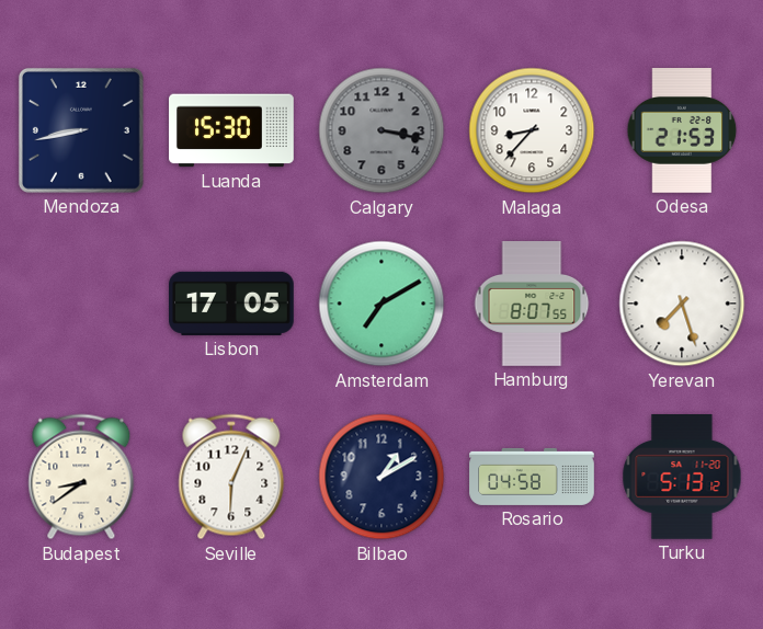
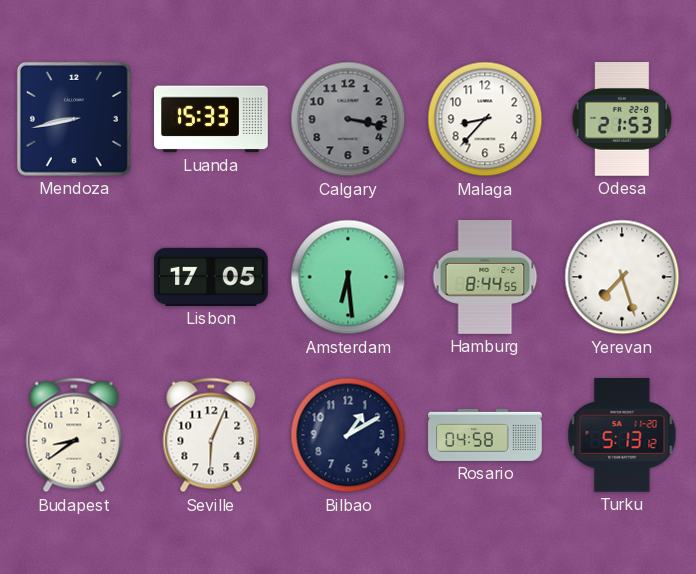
Luanda: 15:30 -> 15:33
Amsterdam: 7:10 -> 6:29
Hamburg: 8:07 -> 8:44
